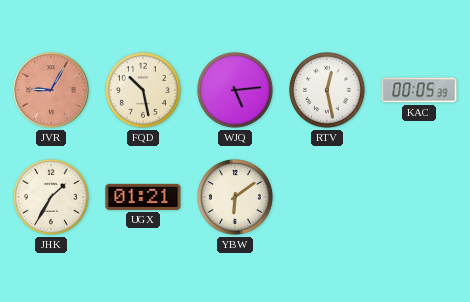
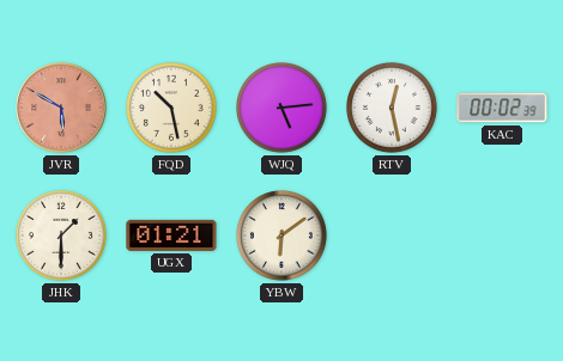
JVR: 9:05 -> 5:50
KAC: 00:05 -> 00:02
JHK: 1:35 -> 1:30
